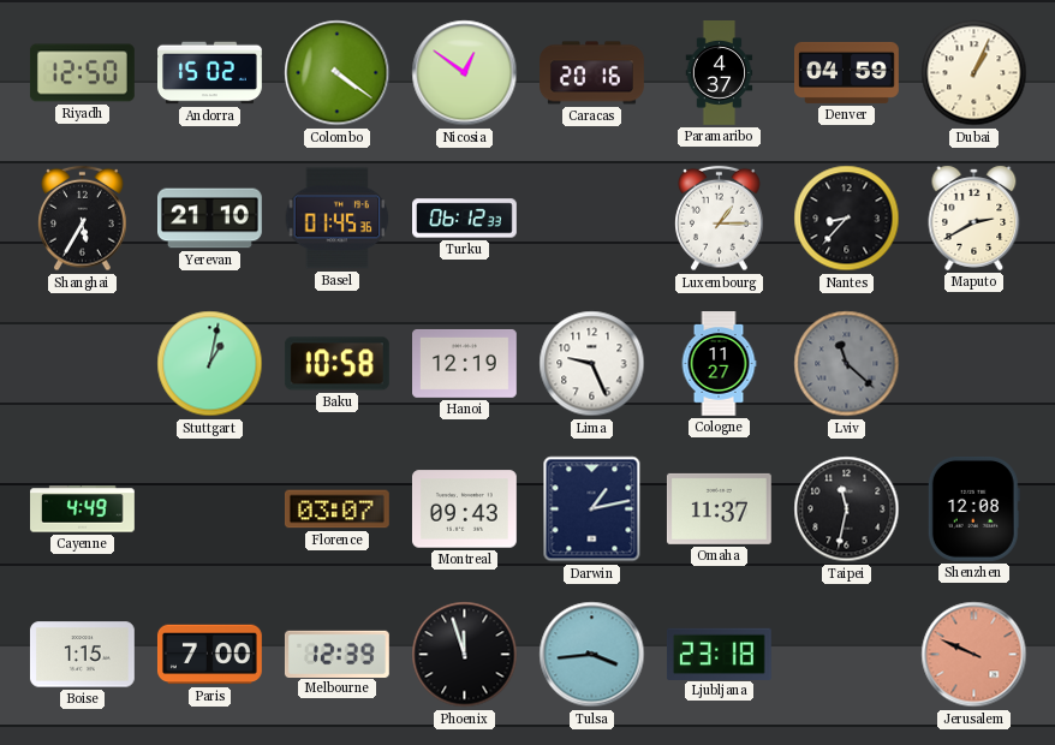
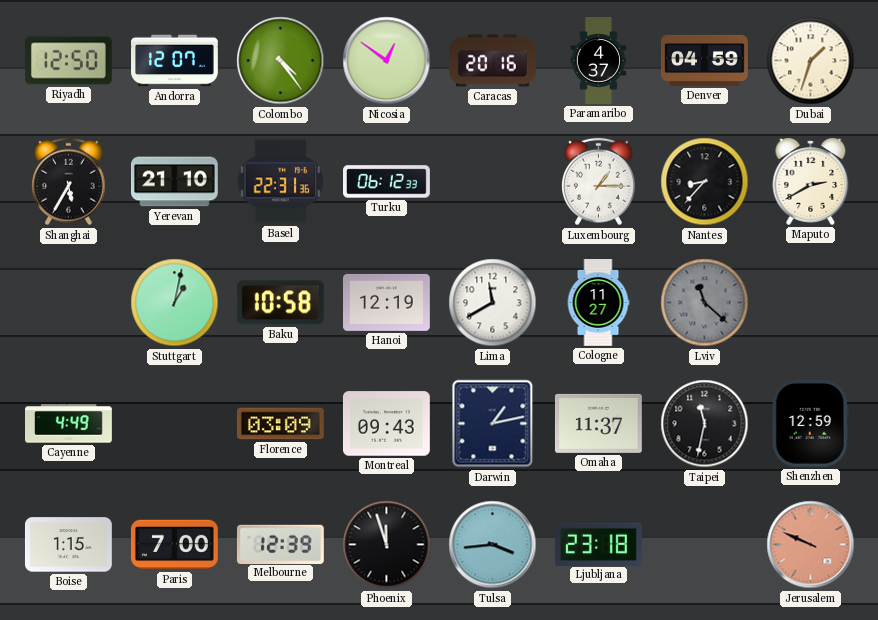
Andorra: 15:02 -> 12:07
Colombo: 4:21 -> 4:24
Dubai: 1:04 -> 1:33
Basel: 01:45 -> 22:31
Lima: 9:26 -> 11:40
Florence: 03:07 -> 03:09
Shenzhen: 12:08 -> 12:59
